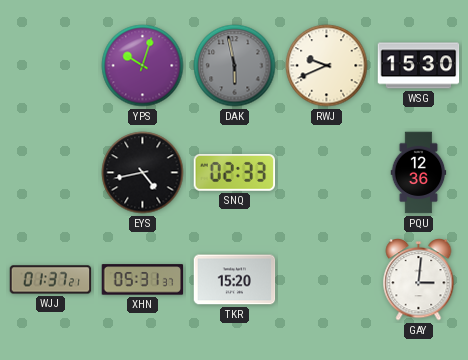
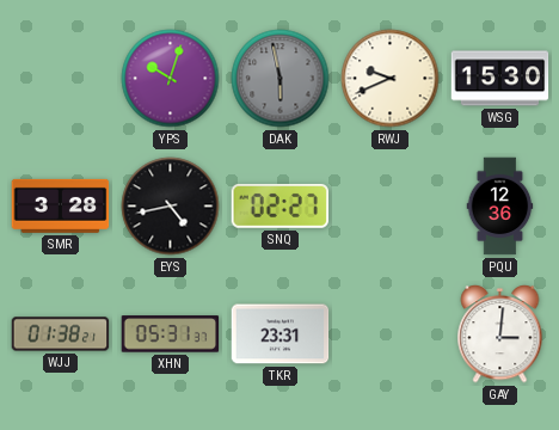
SMR: none -> 3:28
SNQ: 02:33 -> 02:27
WJJ: 01:37 -> 01:38
TKR: 15:20 -> 23:31
